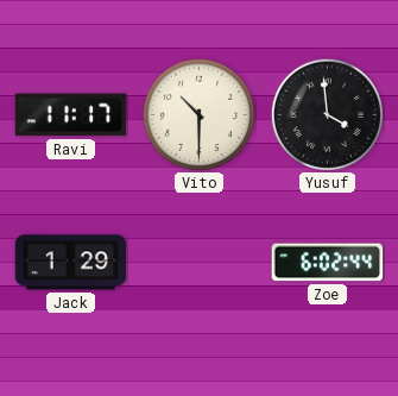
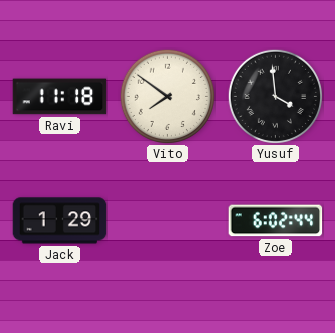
Ravi: 11:17 -> 11:18
Vito: 10:30 -> 7:51
